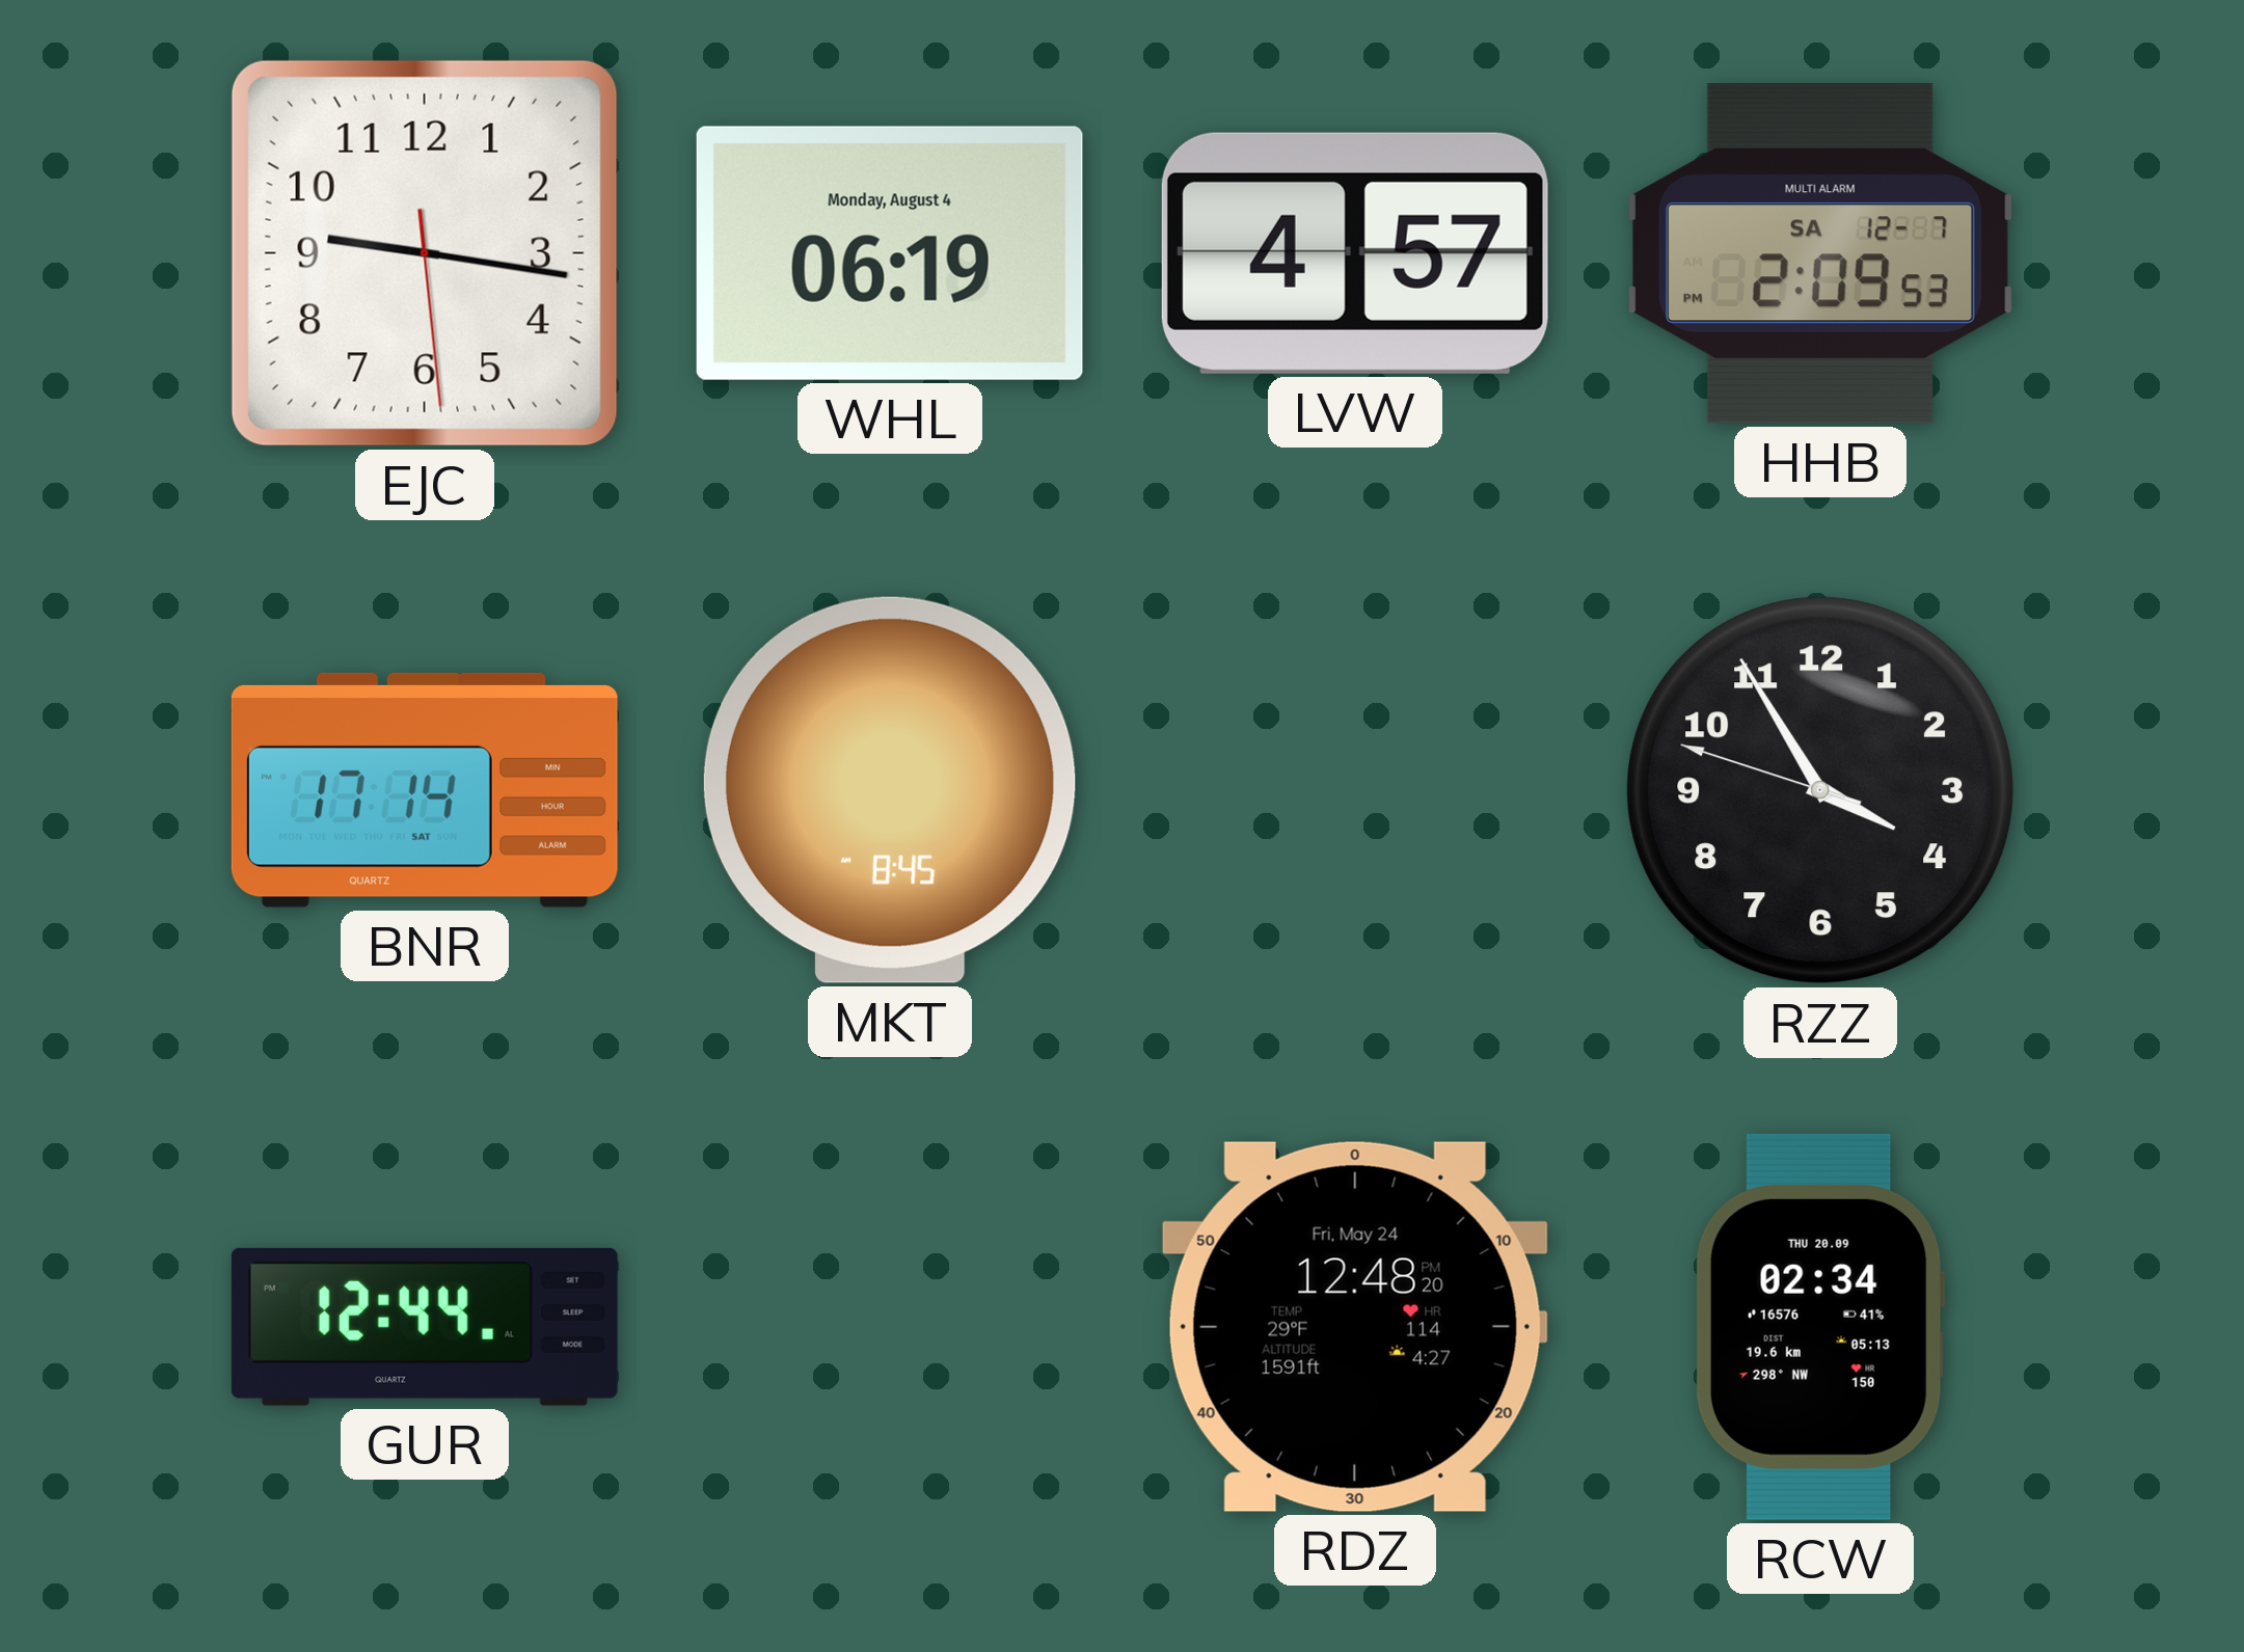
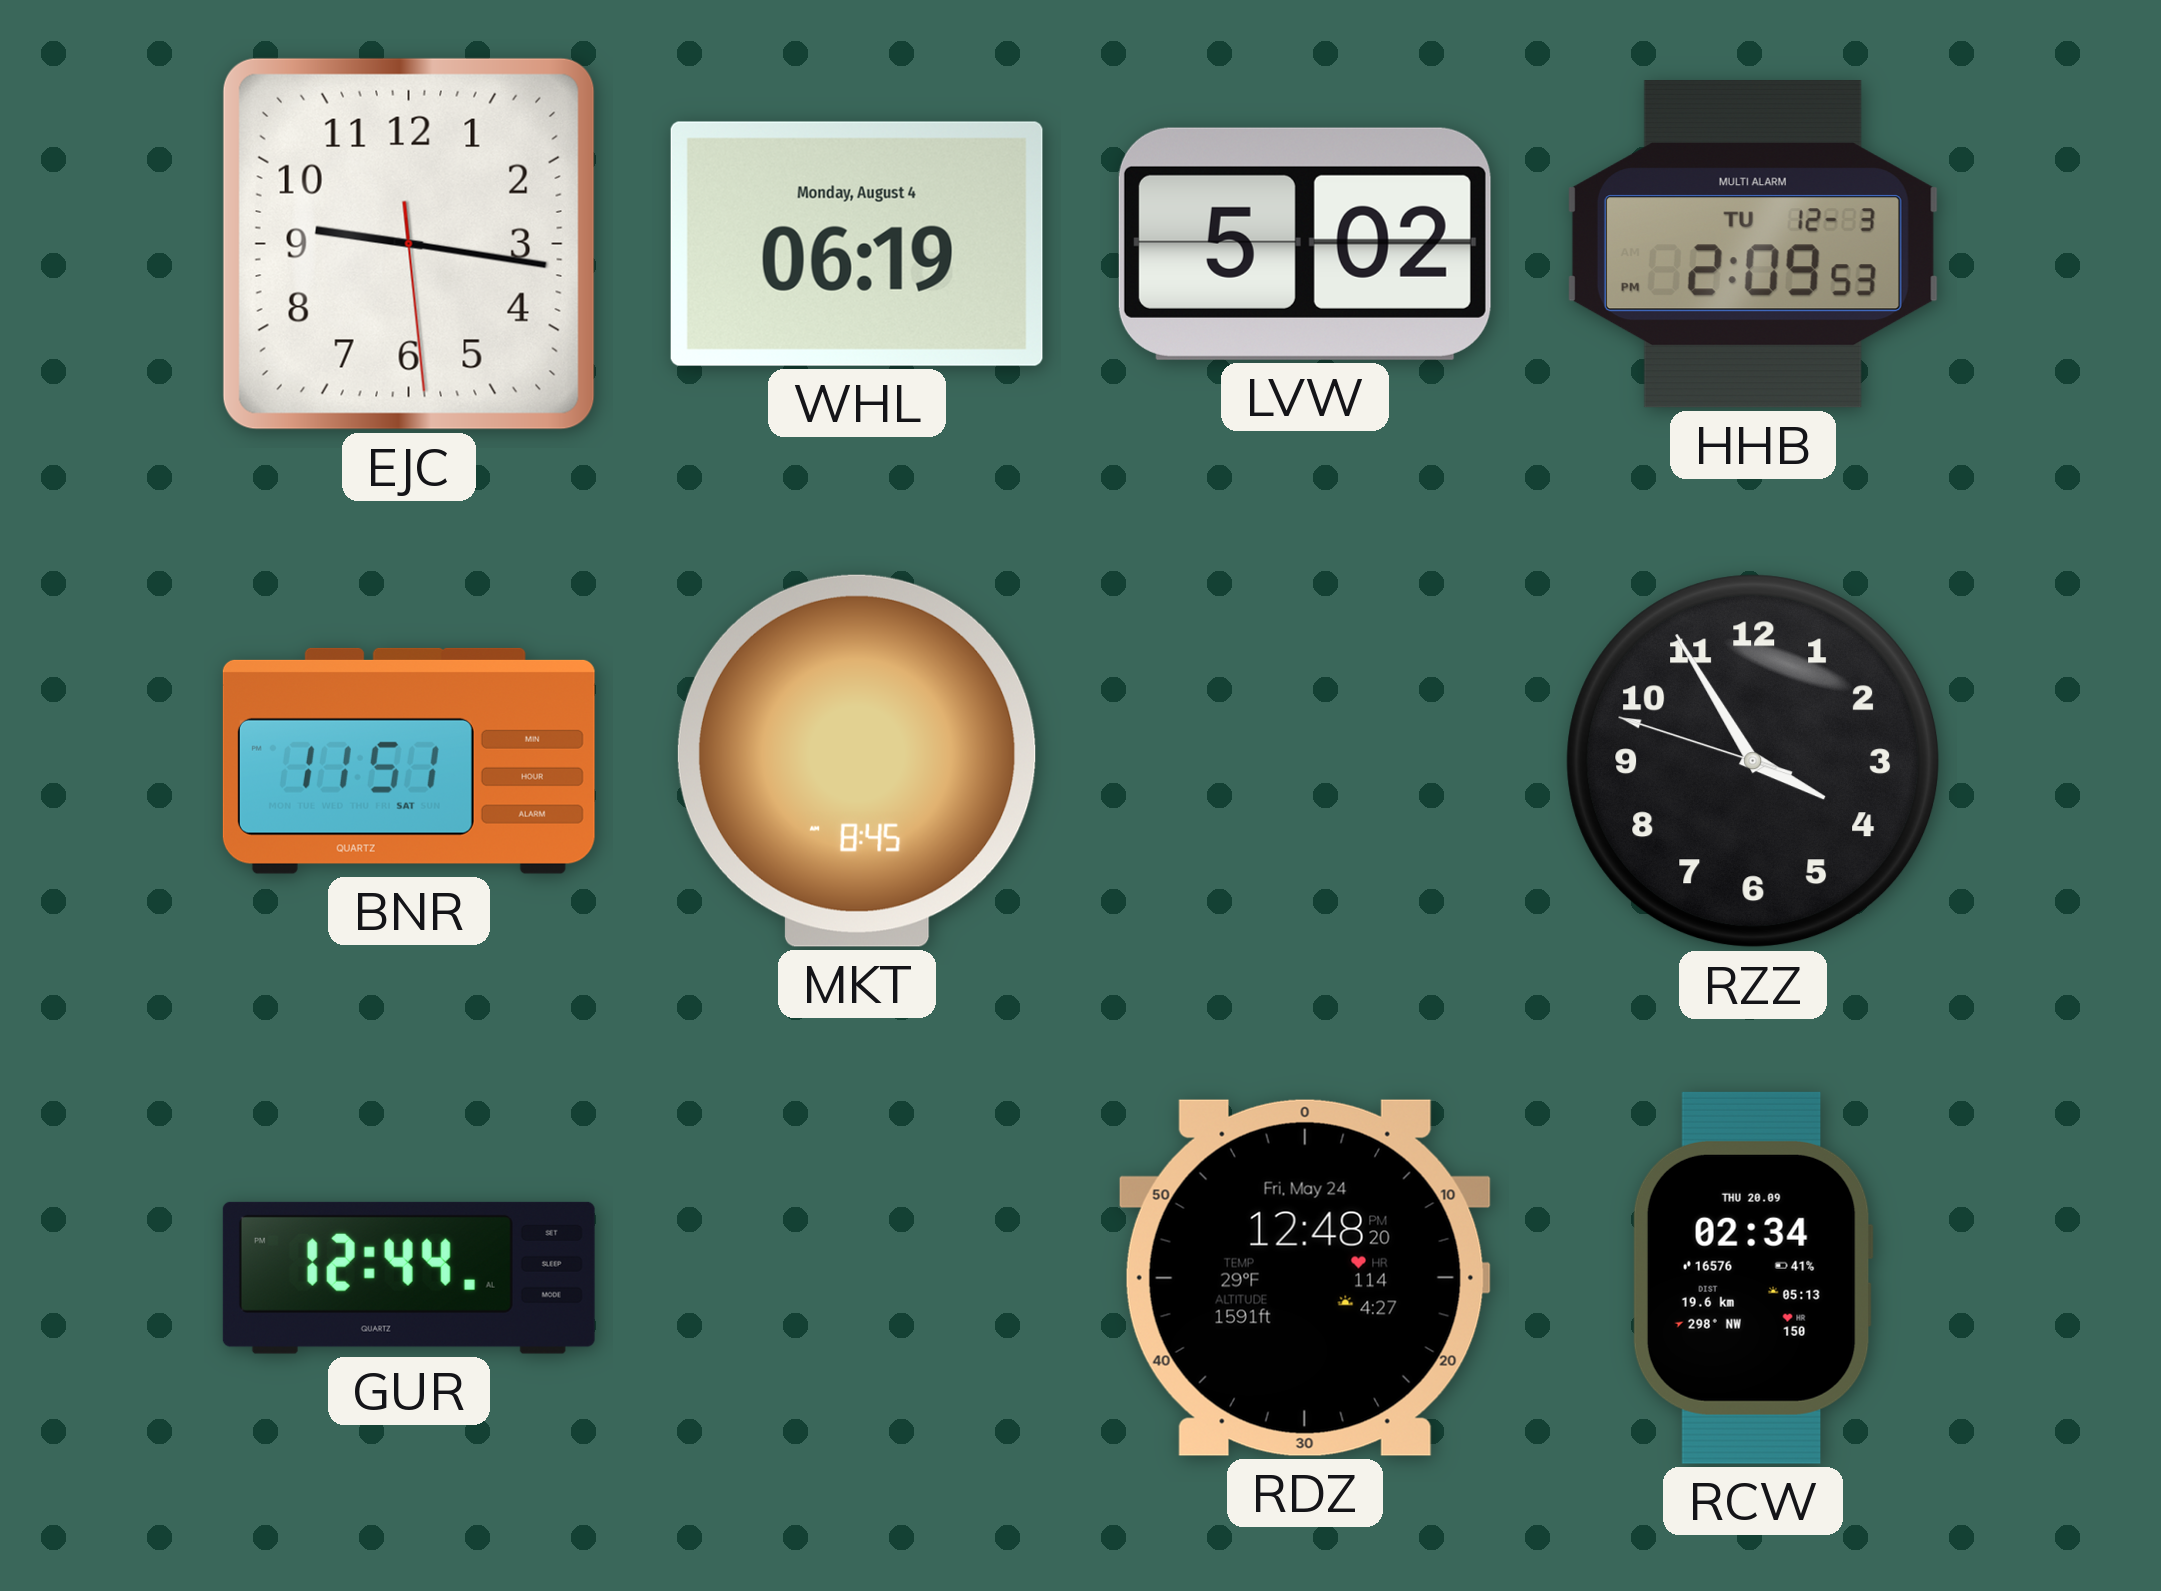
LVW: 4:57 -> 5:02
HHB date: SA 12-7 -> TU 12-3
BNR: 17:14 -> 11:51
